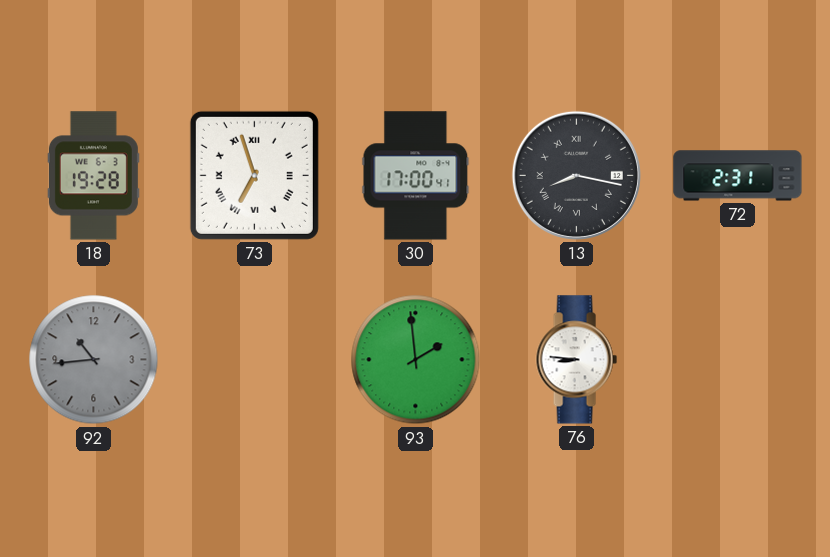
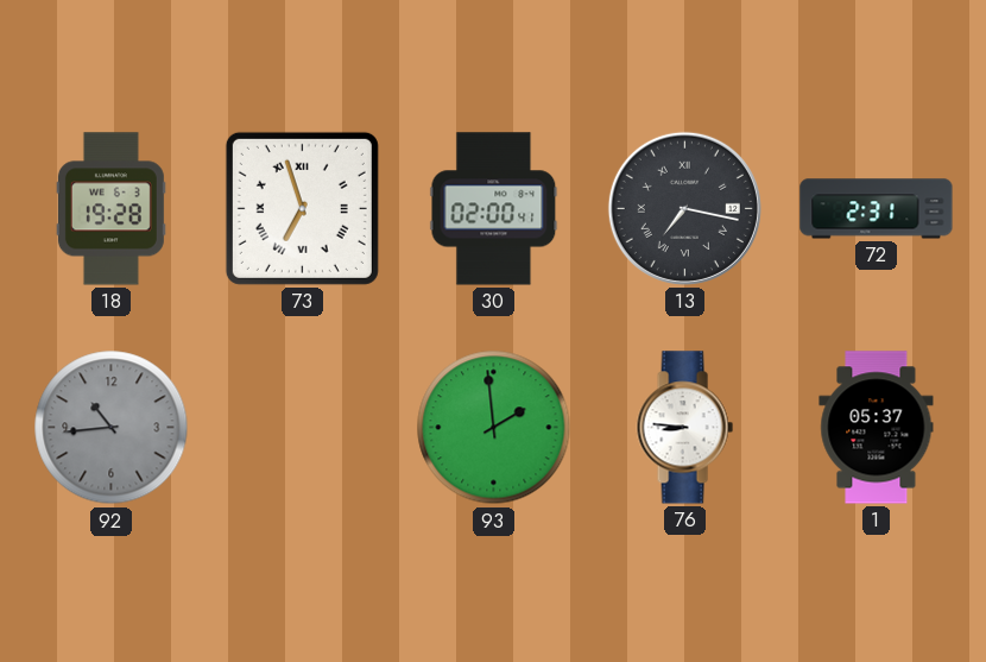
30: 17:00 -> 02:00
13: 8:17 -> 7:17
1: none -> 05:37
